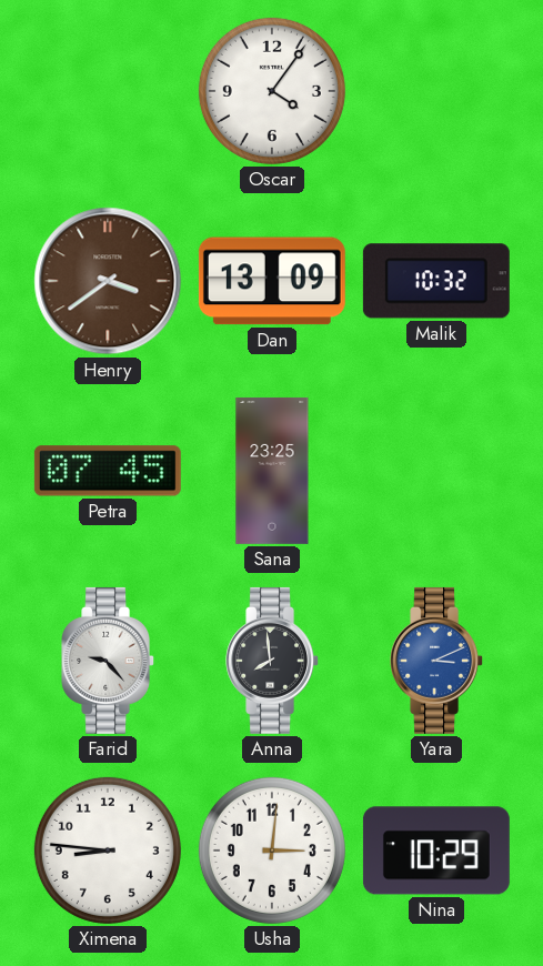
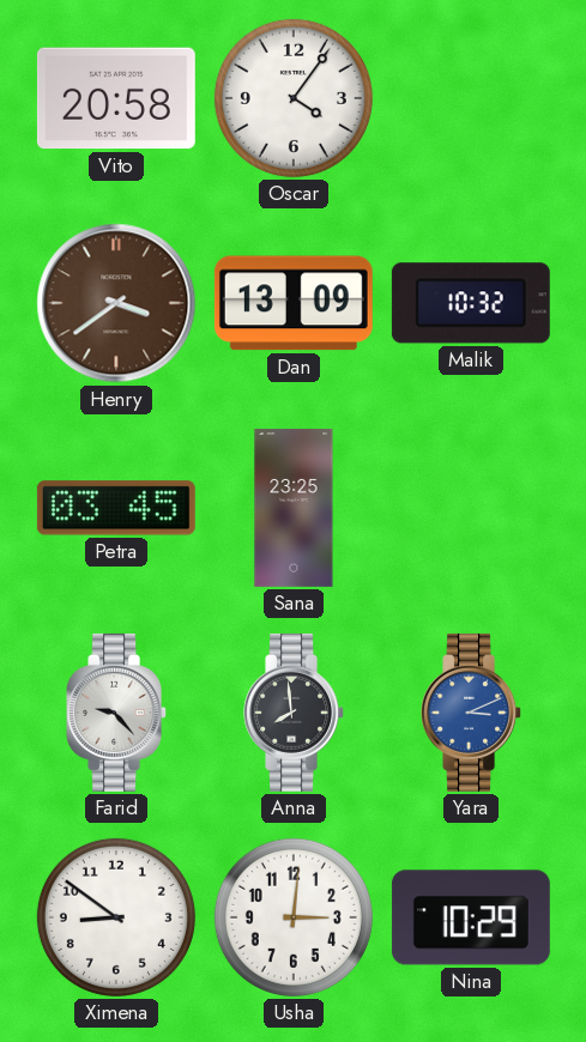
Vito: none -> 20:58
Petra: 07:45 -> 03:45
Ximena: 8:46 -> 8:51
